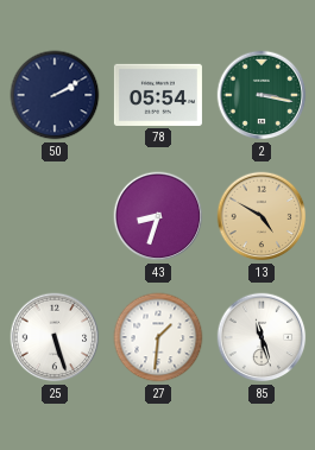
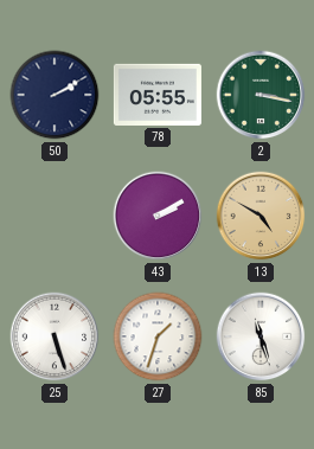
78: 05:54 -> 05:55
43: 8:33 -> 2:10
27: 1:31 -> 1:33
